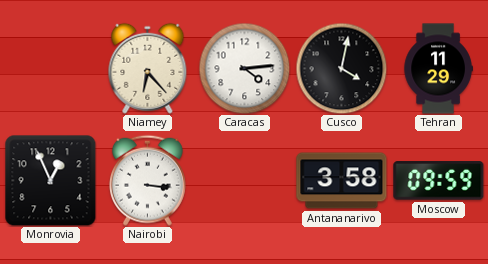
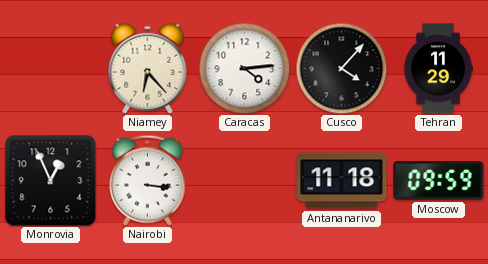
Cusco: 4:02 -> 4:07
Antananarivo: 3:58 -> 11:18
